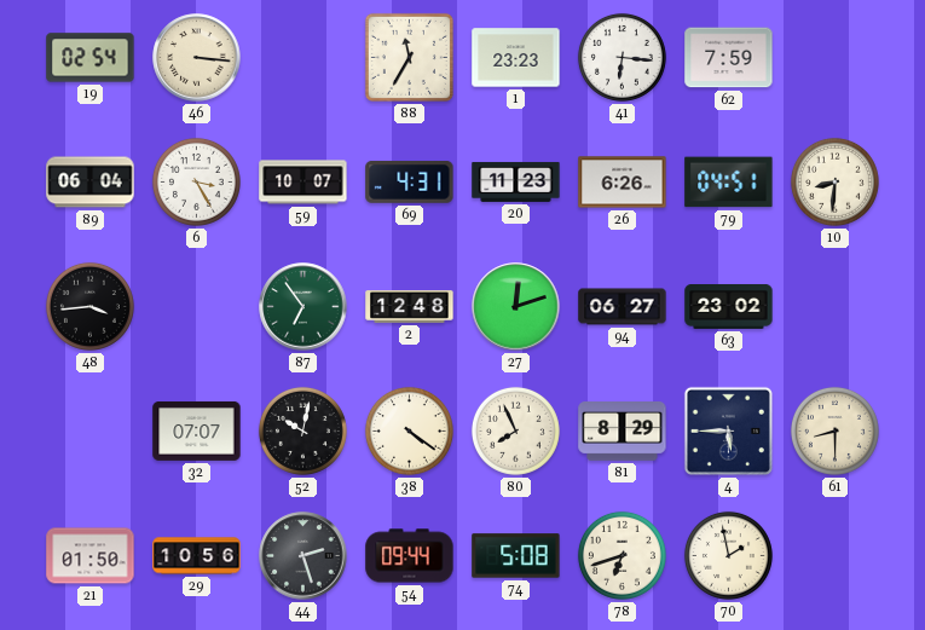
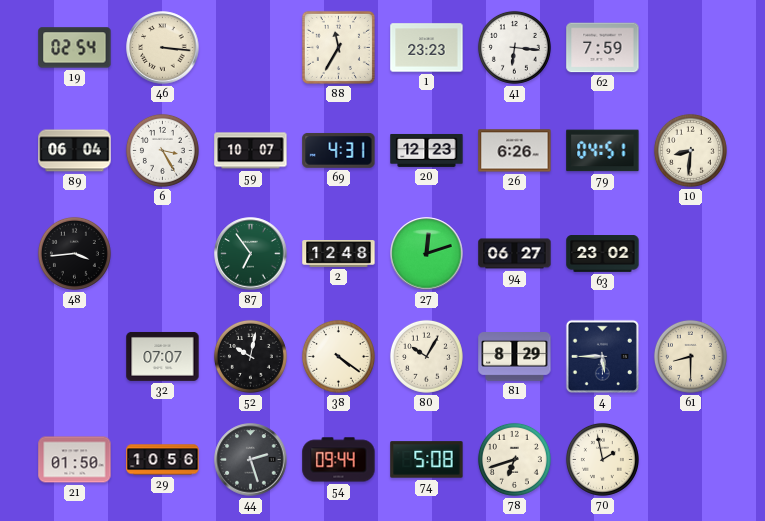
20: 11:23 -> 12:23
80: 7:56 -> 10:05
